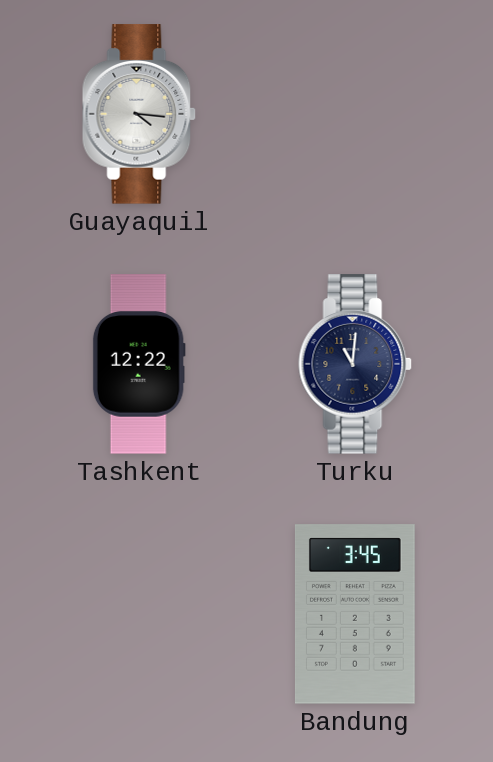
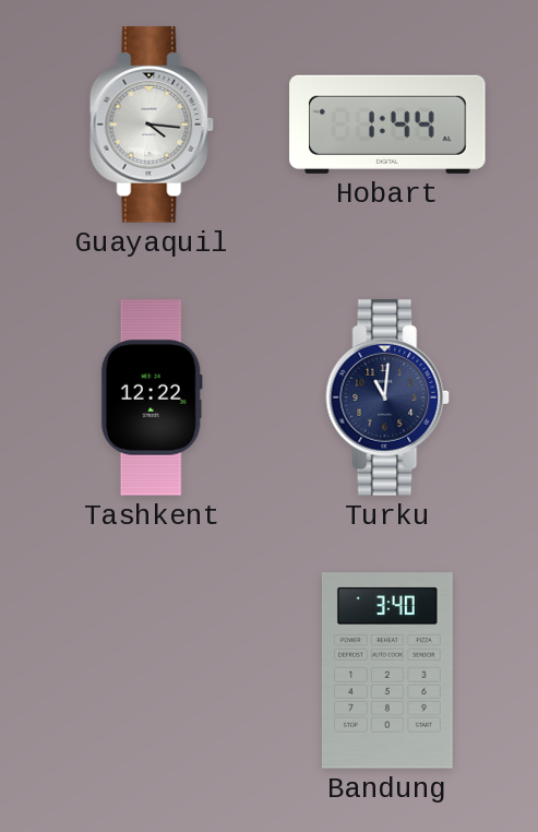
Hobart: none -> 1:44
Bandung: 3:45 -> 3:40
